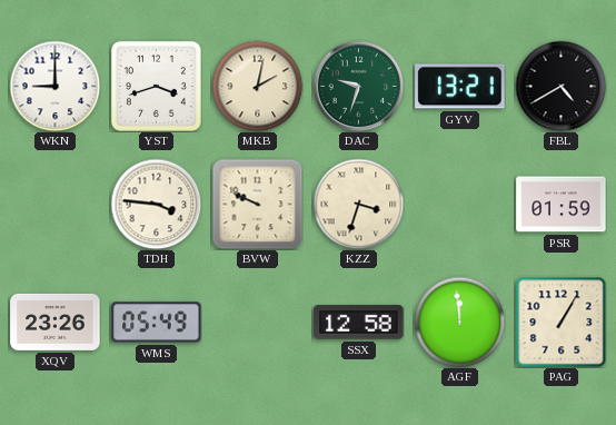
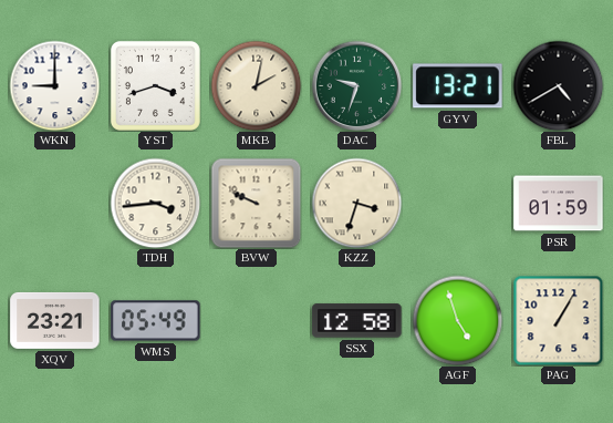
TDH: 3:46 -> 3:44
XQV: 23:26 -> 23:21
AGF: 11:59 -> 4:57
